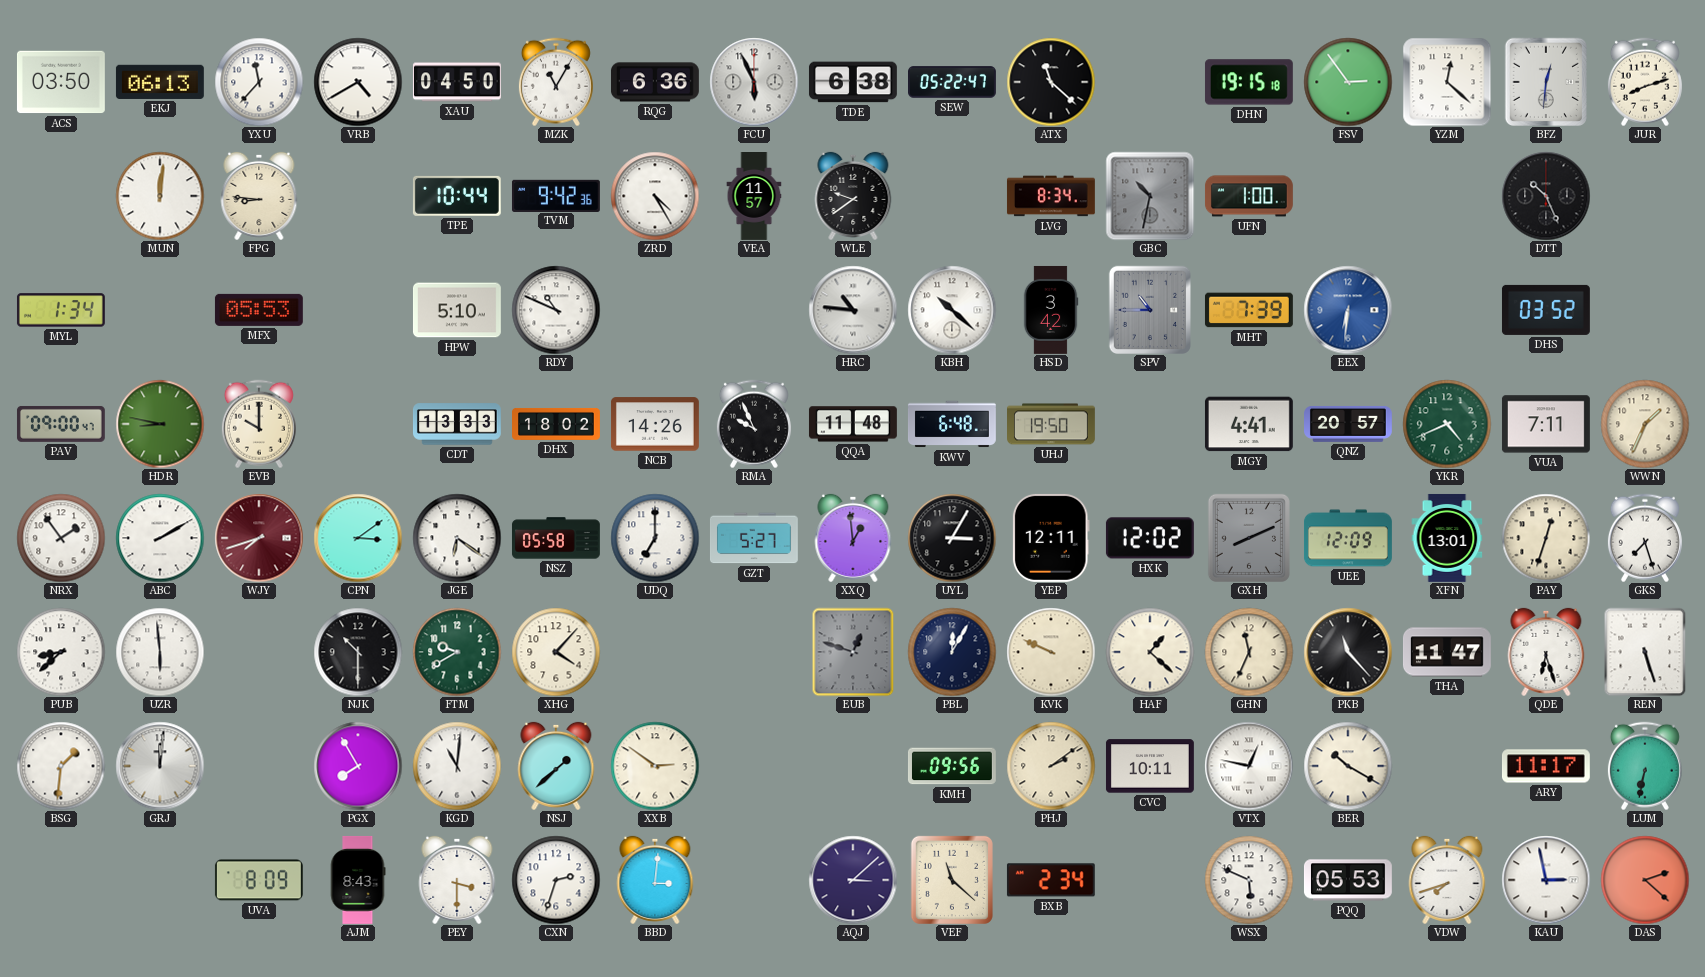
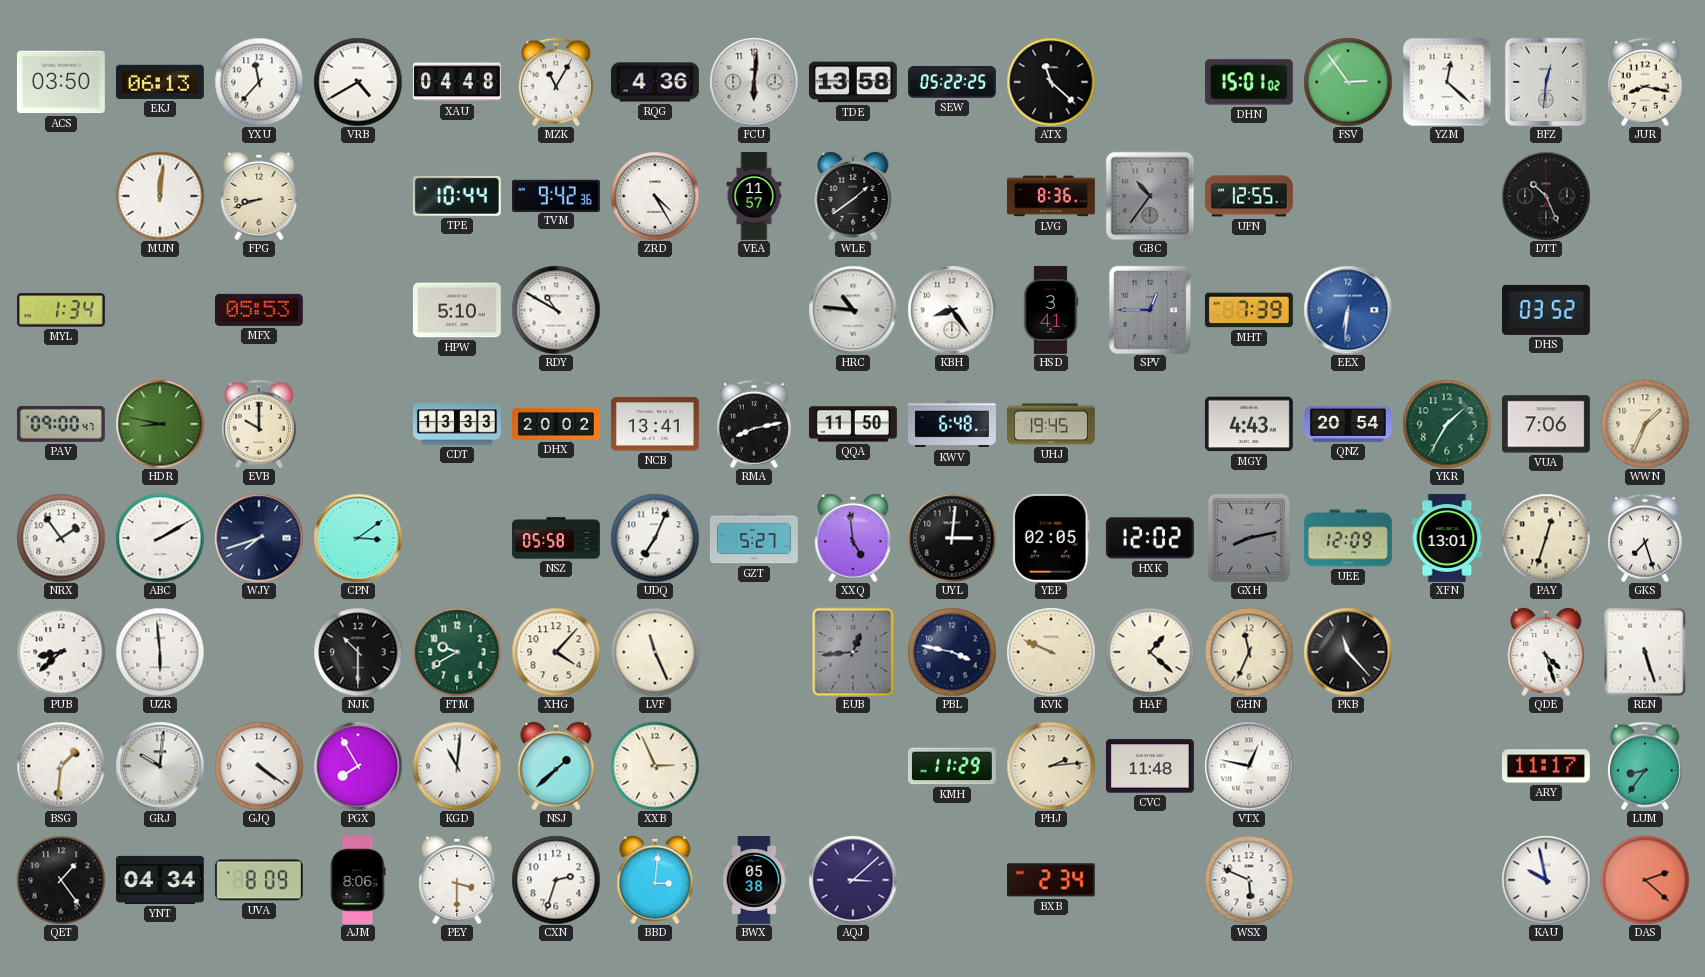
XAU: 04:50 -> 04:48
RQG: 6:36 -> 4:36
FCU: 5:56 -> 6:01
TDE: 6:38 -> 13:58
SEW: 05:22:47 -> 05:22:25
DHN: 19:15 -> 15:01
JUR: 8:12 -> 8:17
FPG: 8:46 -> 8:42
WLE: 9:39 -> 1:39
LVG: 8:34 -> 8:36
GBC: 10:32 -> 10:36
UFN: 1:00 -> 12:55
RDY: 10:49 -> 10:50
KBH: 10:22 -> 8:24
HSD: 3:42 -> 3:41
SPV: 10:45 -> 12:45
DHX: 18:02 -> 20:02
NCB: 14:26 -> 13:41
RMA: 9:56 -> 8:13
QQA: 11:48 -> 11:50
UHJ: 19:50 -> 19:45
MGY: 4:41 -> 4:43
QNZ: 20:57 -> 20:54
YKR: 4:41 -> 1:35
VUA: 7:11 -> 7:06
WJY dial: burgundy -> navy
JGE: 6:21 -> none
UDQ: 7:00 -> 7:04
XXQ: 12:59 -> 4:59
UYL: 3:05 -> 3:01
YEP: 12:11 -> 02:05
GXH: 8:11 -> 8:13
LVF: none -> 11:26
EUB: 12:48 -> 12:44
PBL: 12:05 -> 3:47
THA: 11:47 -> none
QDE: 6:27 -> 4:27
GRJ: 12:01 -> 10:01
GJQ: none -> 4:21
XXB: 2:51 -> 2:56
KMH: 09:56 -> 11:29
PHJ: 2:09 -> 2:14
CVC: 10:11 -> 11:48
BER: 10:20 -> none
LUM: 6:32 -> 8:36
QET: none -> 1:24
YNT: none -> 04:34
AJM: 8:43 -> 8:06
BWX: none -> 05:38
VEF: 11:22 -> none
PQQ: 05:53 -> none
VDW: 7:42 -> none
KAU: 2:58 -> 9:58
